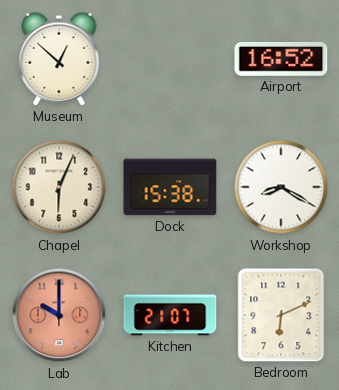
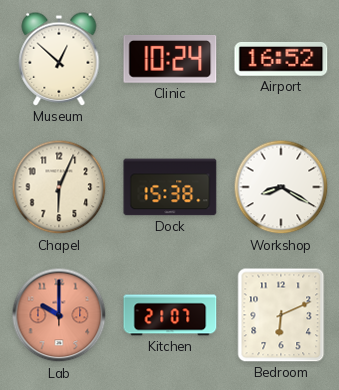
Clinic: none -> 10:24
